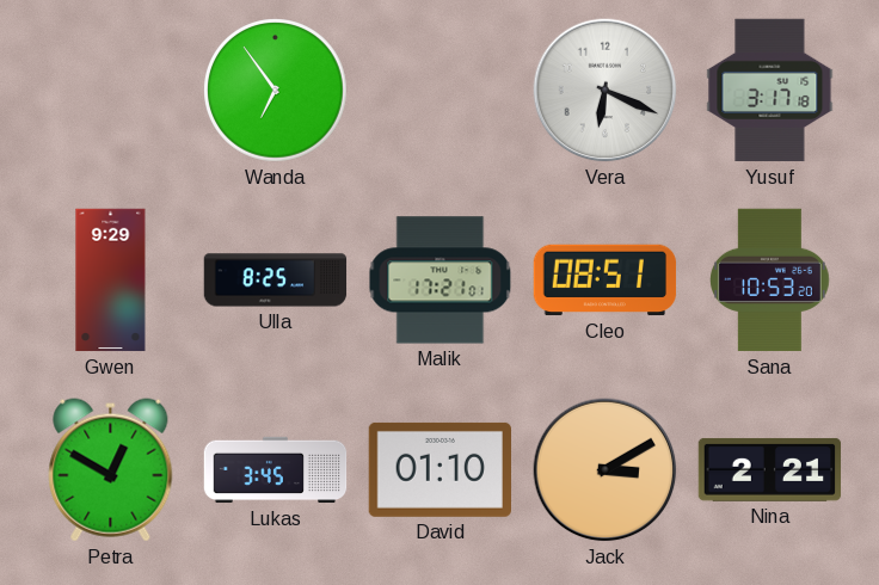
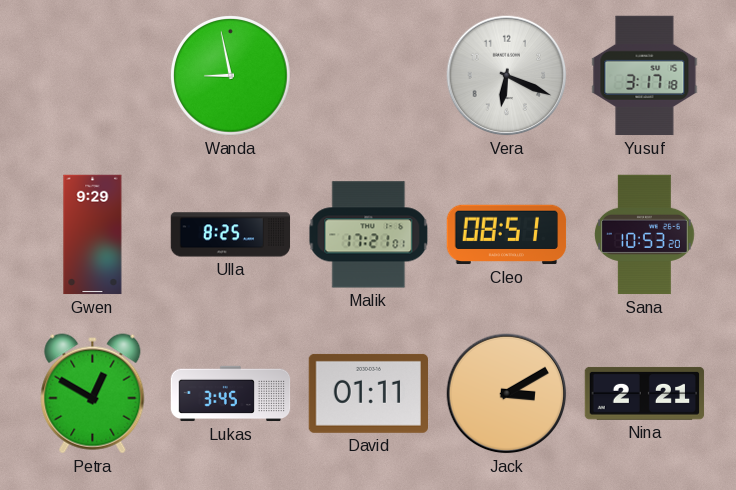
Wanda: 6:54 -> 8:58
David: 01:10 -> 01:11
